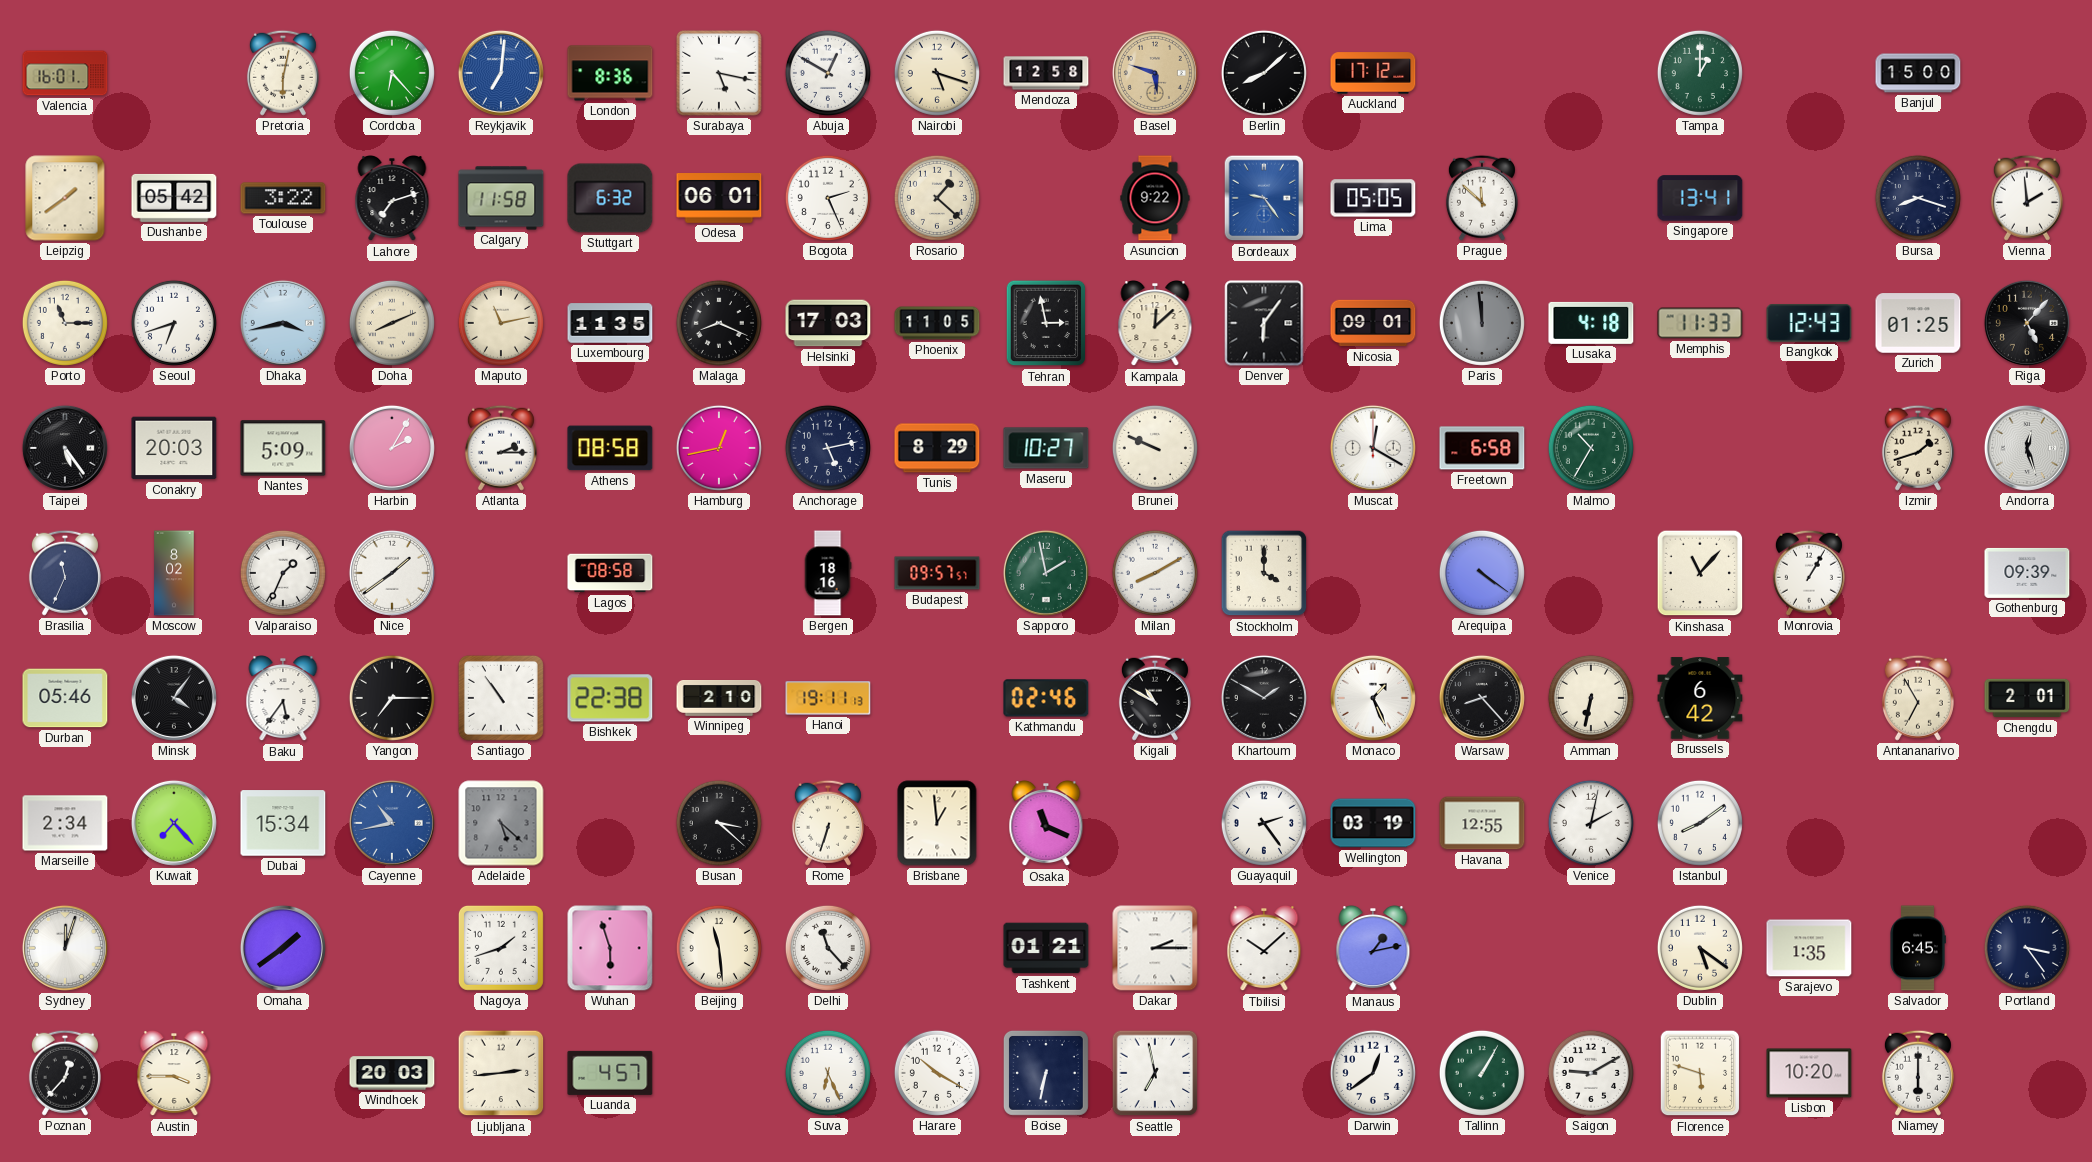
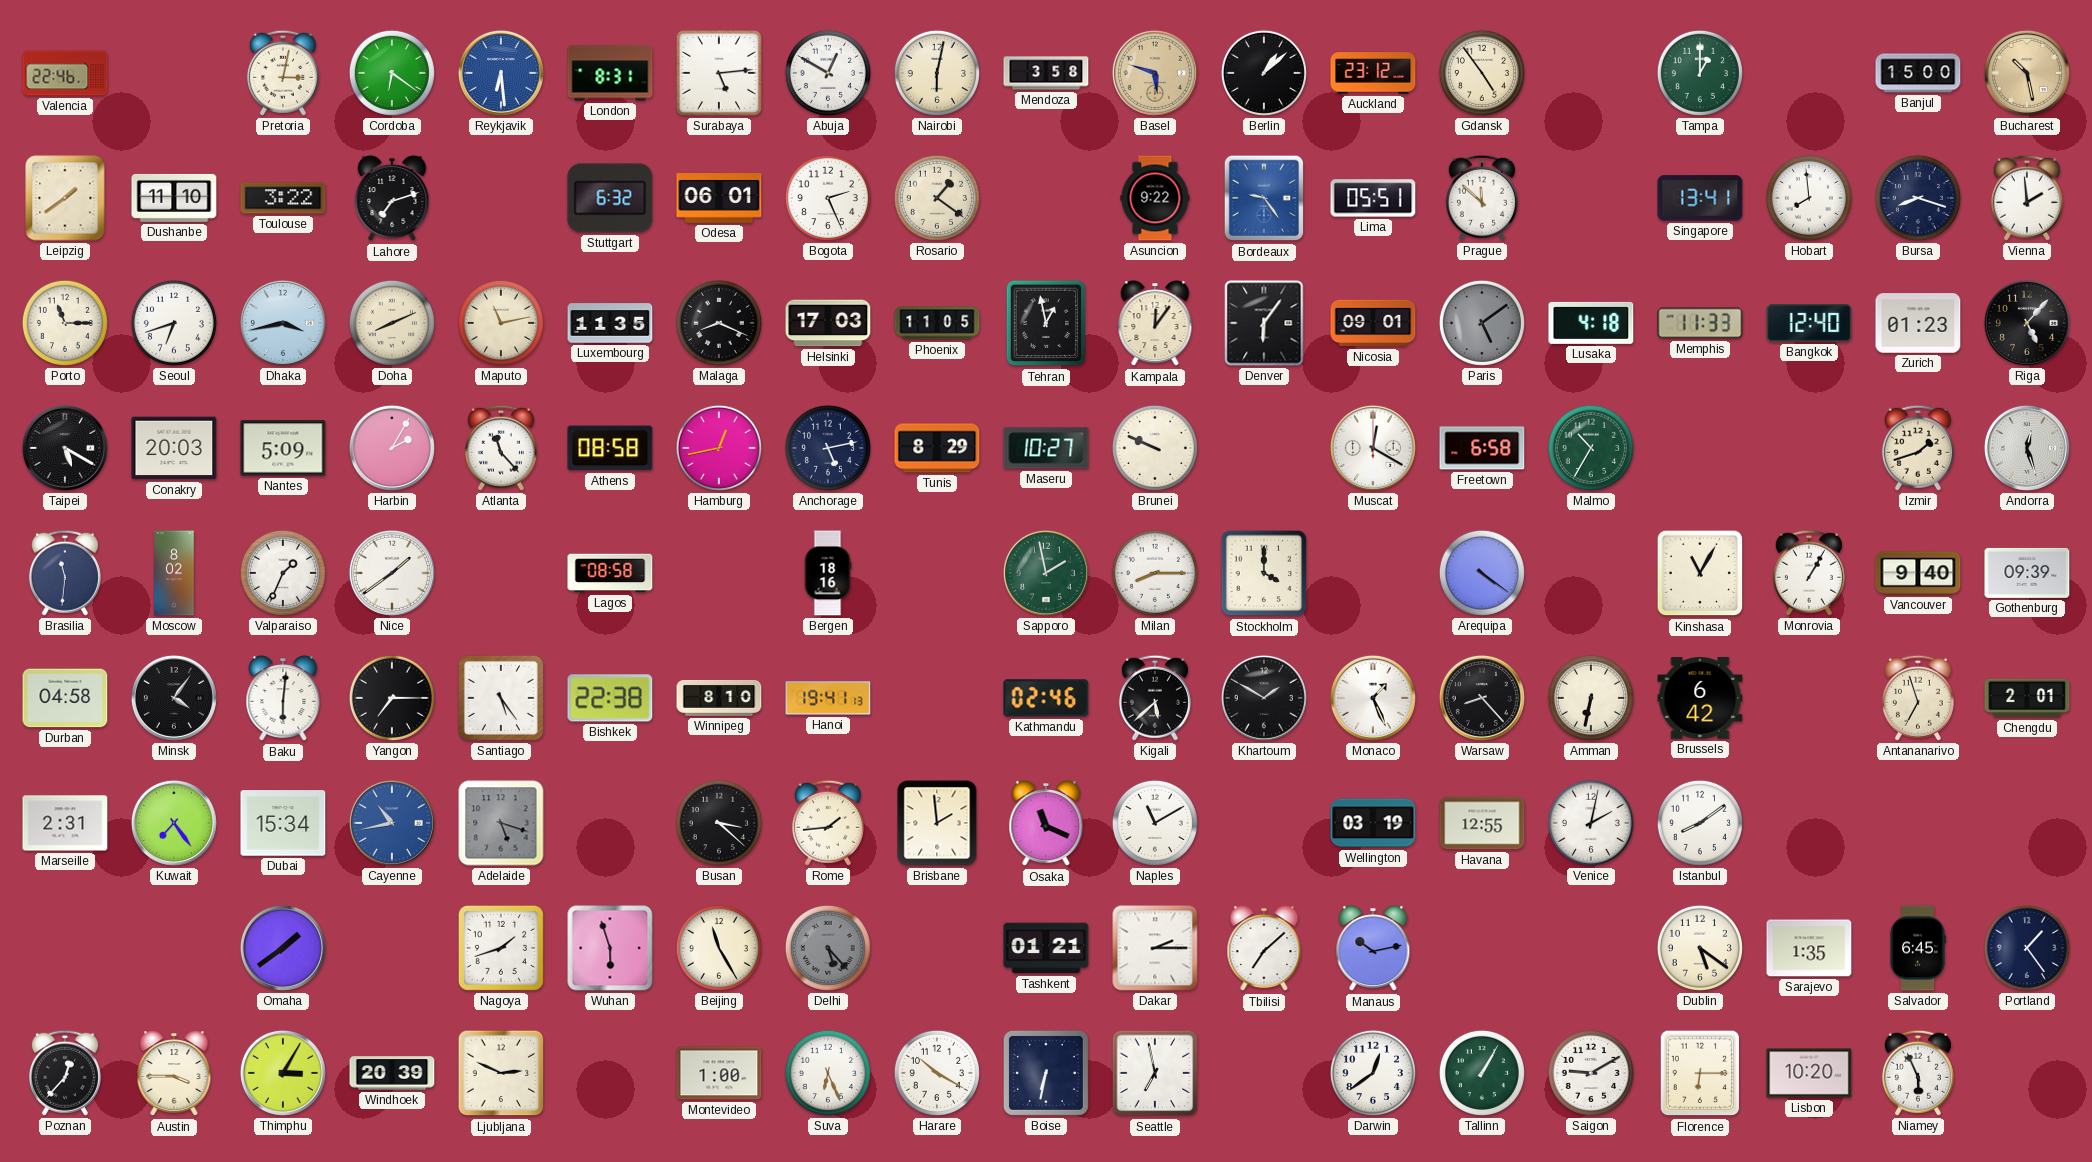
Valencia: 16:01 -> 22:46
Pretoria: 6:02 -> 3:02
Cordoba: 6:23 -> 6:21
Reykjavik: 7:01 -> 6:29
London: 8:36 -> 8:31
Surabaya: 5:17 -> 5:14
Nairobi: 5:18 -> 6:02
Mendoza: 12:58 -> 3:58
Berlin: 8:08 -> 1:08
Auckland: 17:12 -> 23:12
Gdansk: none -> 4:54
Bucharest: none -> 10:28
Dushanbe: 05:42 -> 11:10
Calgary: 11:58 -> none
Rosario: 1:22 -> 1:21
Lima: 05:05 -> 05:51
Hobart: none -> 7:59
Tehran: 2:58 -> 12:58
Kampala: 12:08 -> 12:06
Paris: 11:59 -> 5:09
Bangkok: 12:43 -> 12:40
Zurich: 01:25 -> 01:23
Taipei: 5:24 -> 5:20
Atlanta: 2:15 -> 11:23
Brasilia: 11:34 -> 11:31
Budapest: 09:57 -> none
Milan: 8:10 -> 8:15
Kinshasa: 11:07 -> 11:05
Vancouver: none -> 9:40
Durban: 05:46 -> 04:58
Baku: 5:36 -> 6:01
Santiago: 10:54 -> 5:24
Winnipeg: 2:10 -> 8:10
Hanoi: 19:11 -> 19:41
Kigali: 10:50 -> 5:38
Antananarivo: 6:55 -> 6:57
Marseille: 2:34 -> 2:31
Kuwait: 7:23 -> 7:24
Adelaide: 5:22 -> 5:18
Rome: 6:33 -> 1:44
Brisbane: 12:59 -> 1:59
Naples: none -> 11:10
Guayaquil: 2:24 -> none
Sydney: 12:03 -> none
Beijing: 11:29 -> 11:25
Delhi: 11:23 -> 5:23
Delhi dial: white -> grey
Tbilisi: 10:08 -> 7:08
Manaus: 1:13 -> 10:13
Portland: 3:24 -> 1:24
Thimphu: none -> 3:05
Windhoek: 20:03 -> 20:39
Ljubljana: 2:44 -> 2:49
Luanda: 4:57 -> none
Montevideo: none -> 1:00
Florence: 5:48 -> 6:15
Niamey: 6:00 -> 5:56
